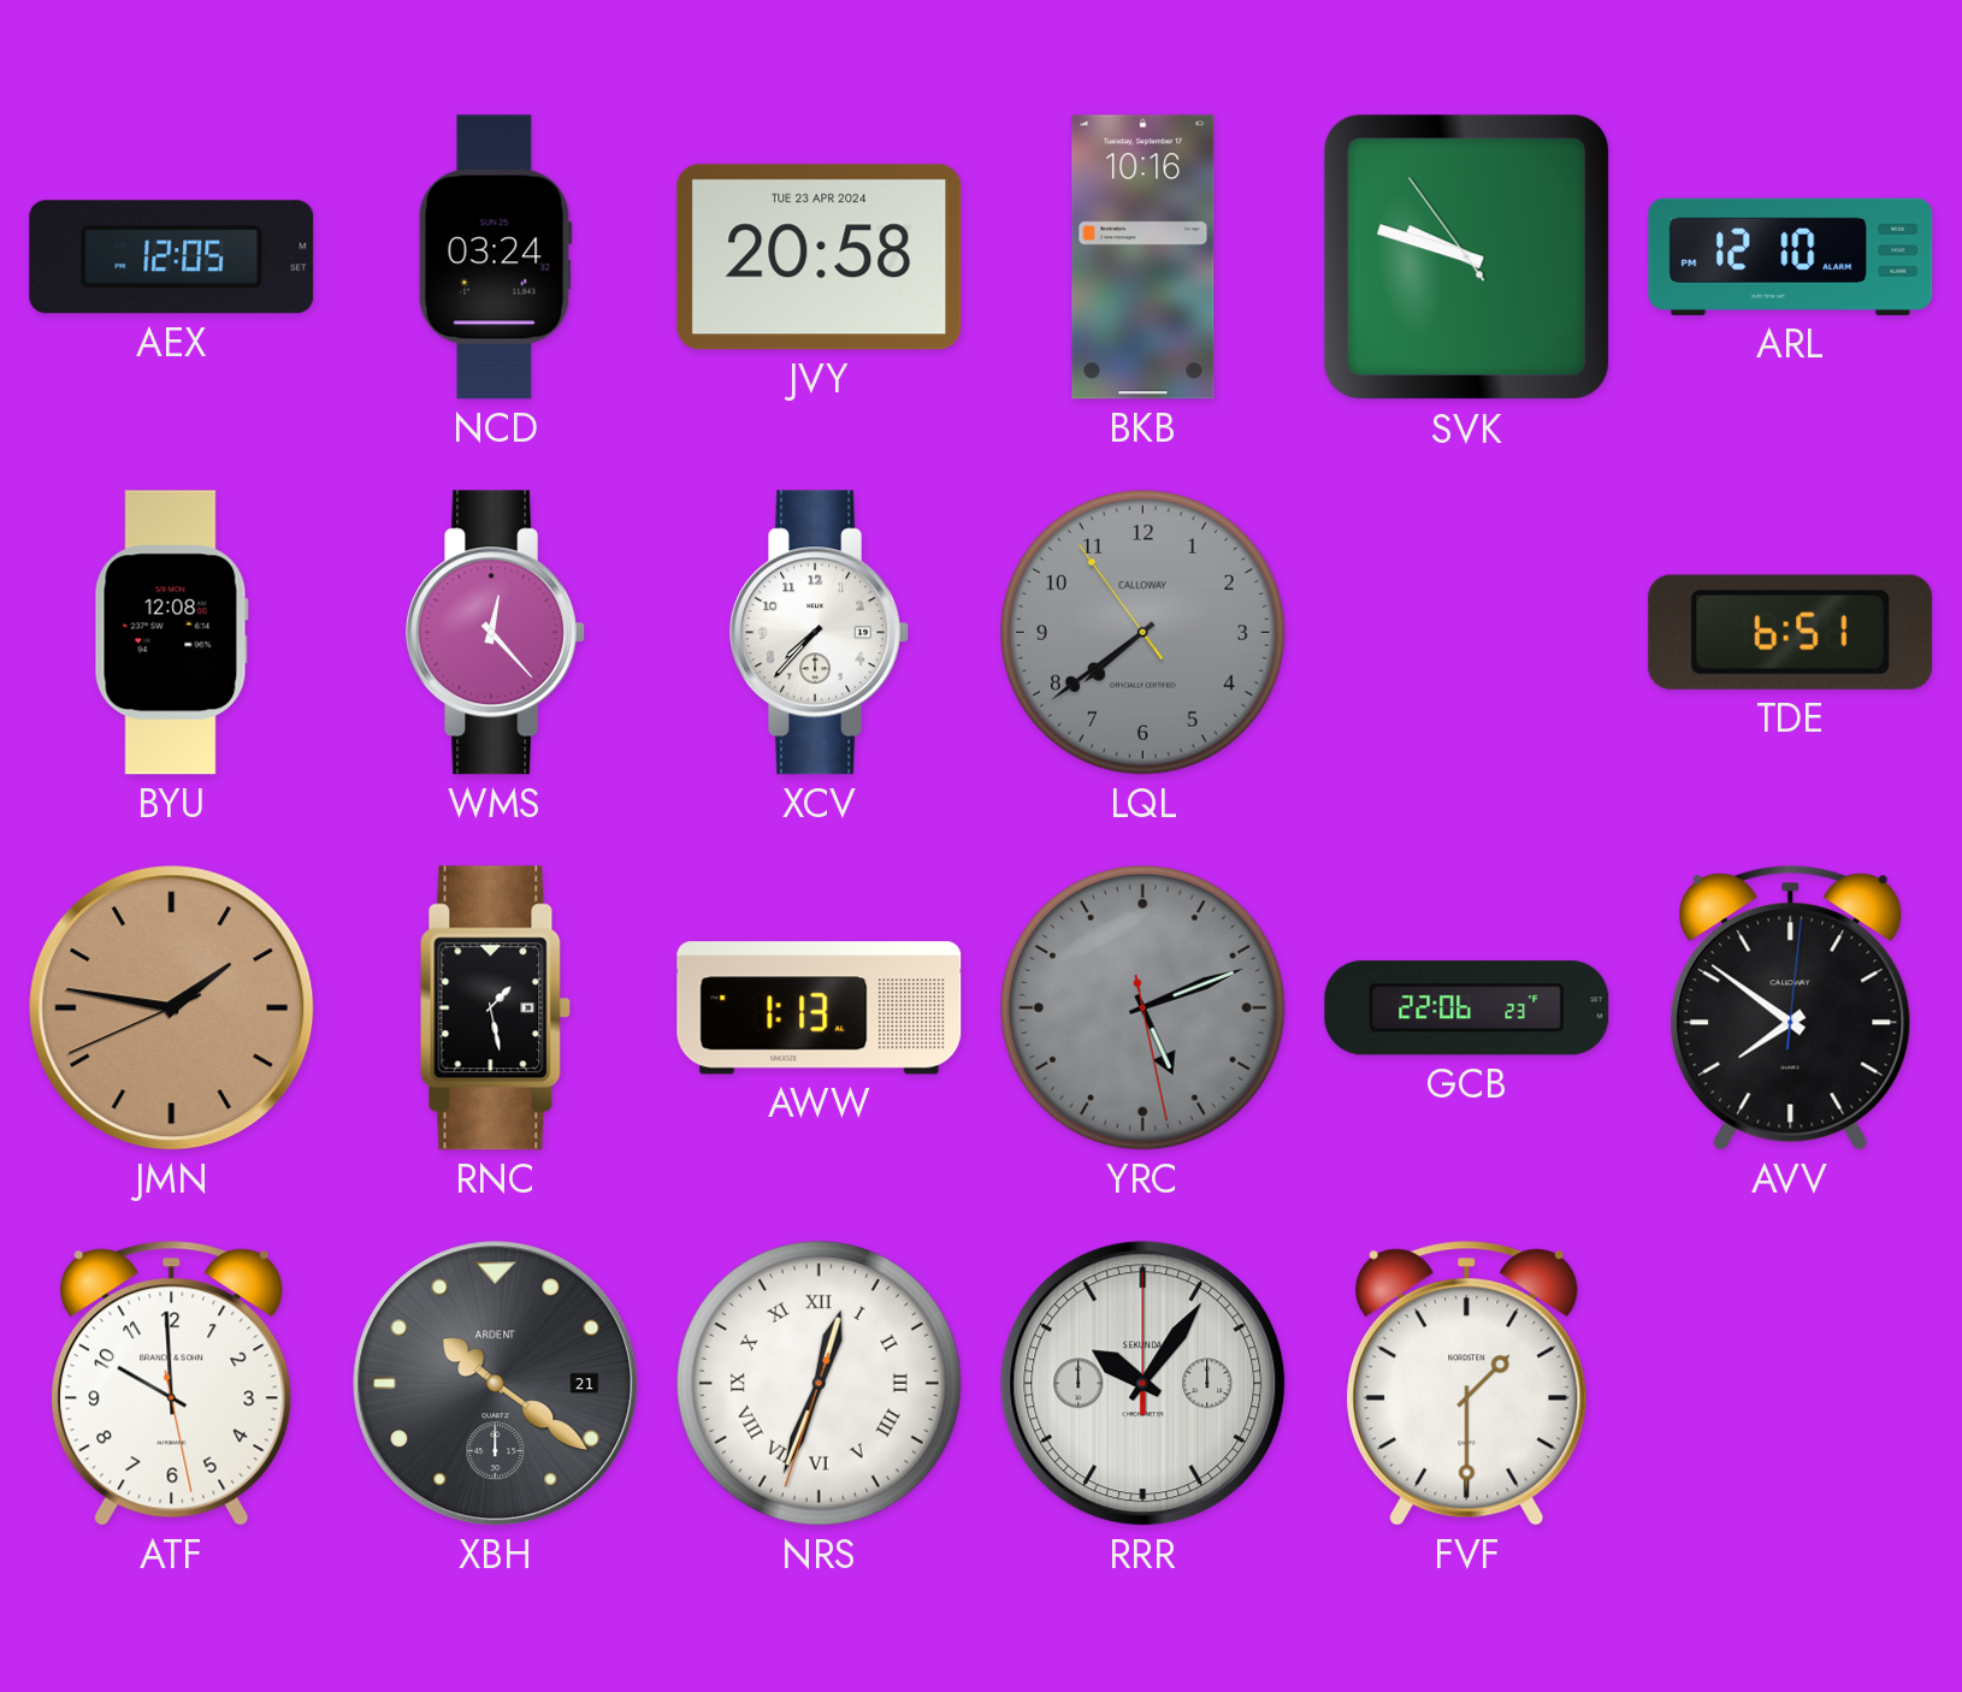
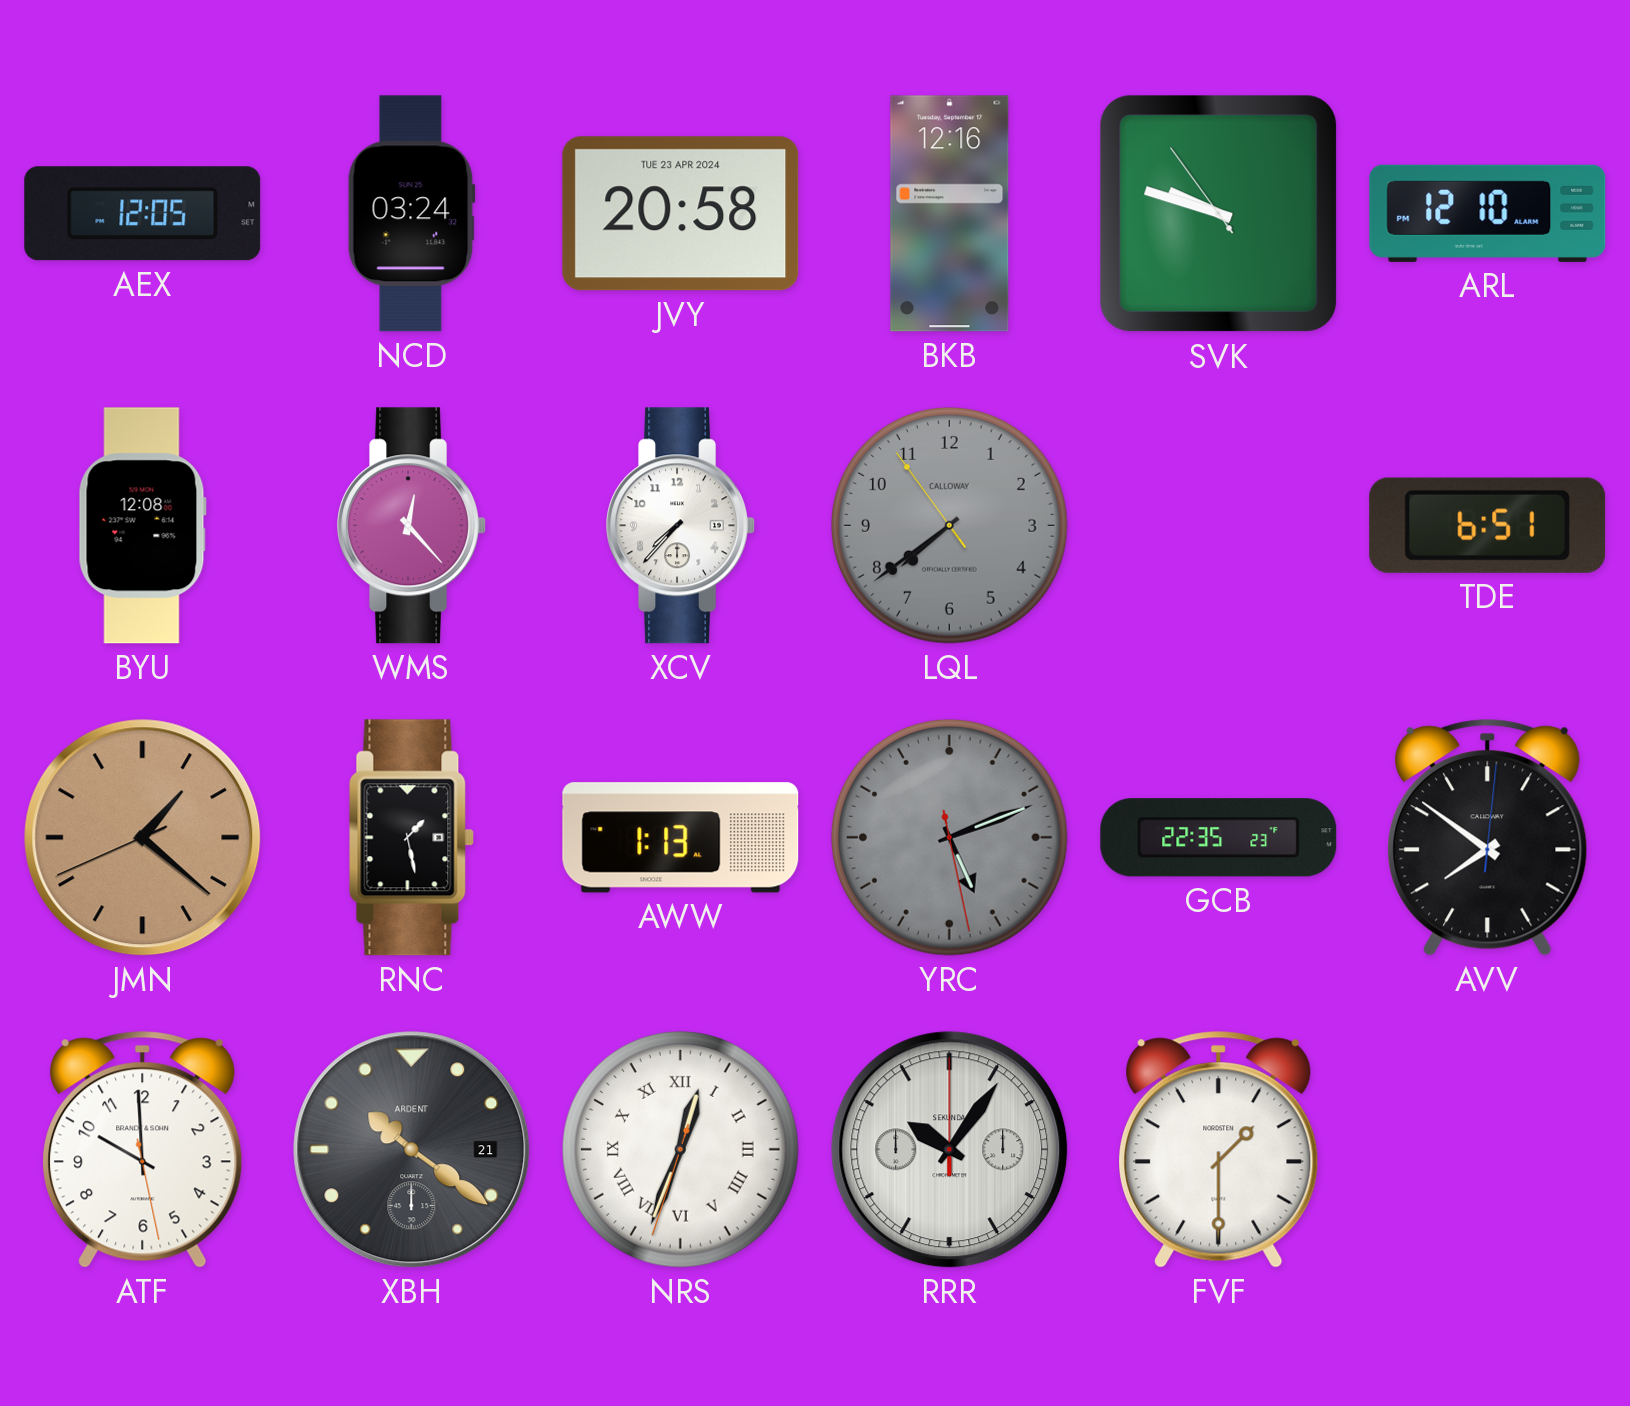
BKB: 10:16 -> 12:16
JMN: 1:46 -> 1:21
GCB: 22:06 -> 22:35
